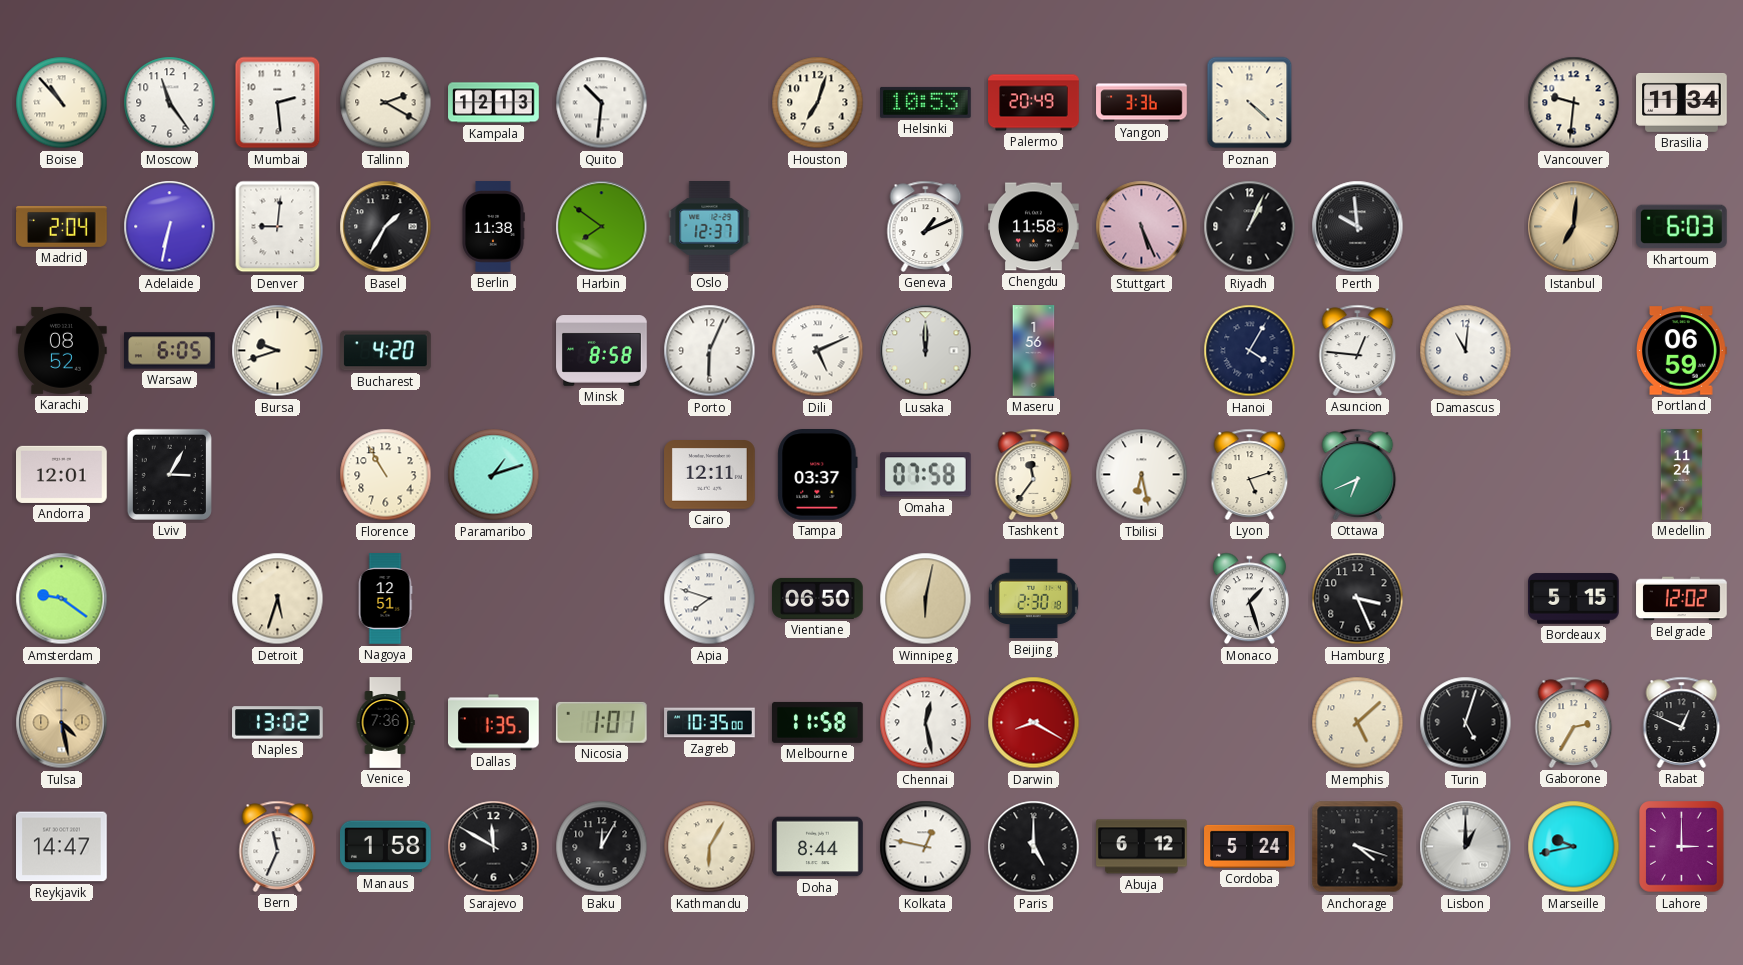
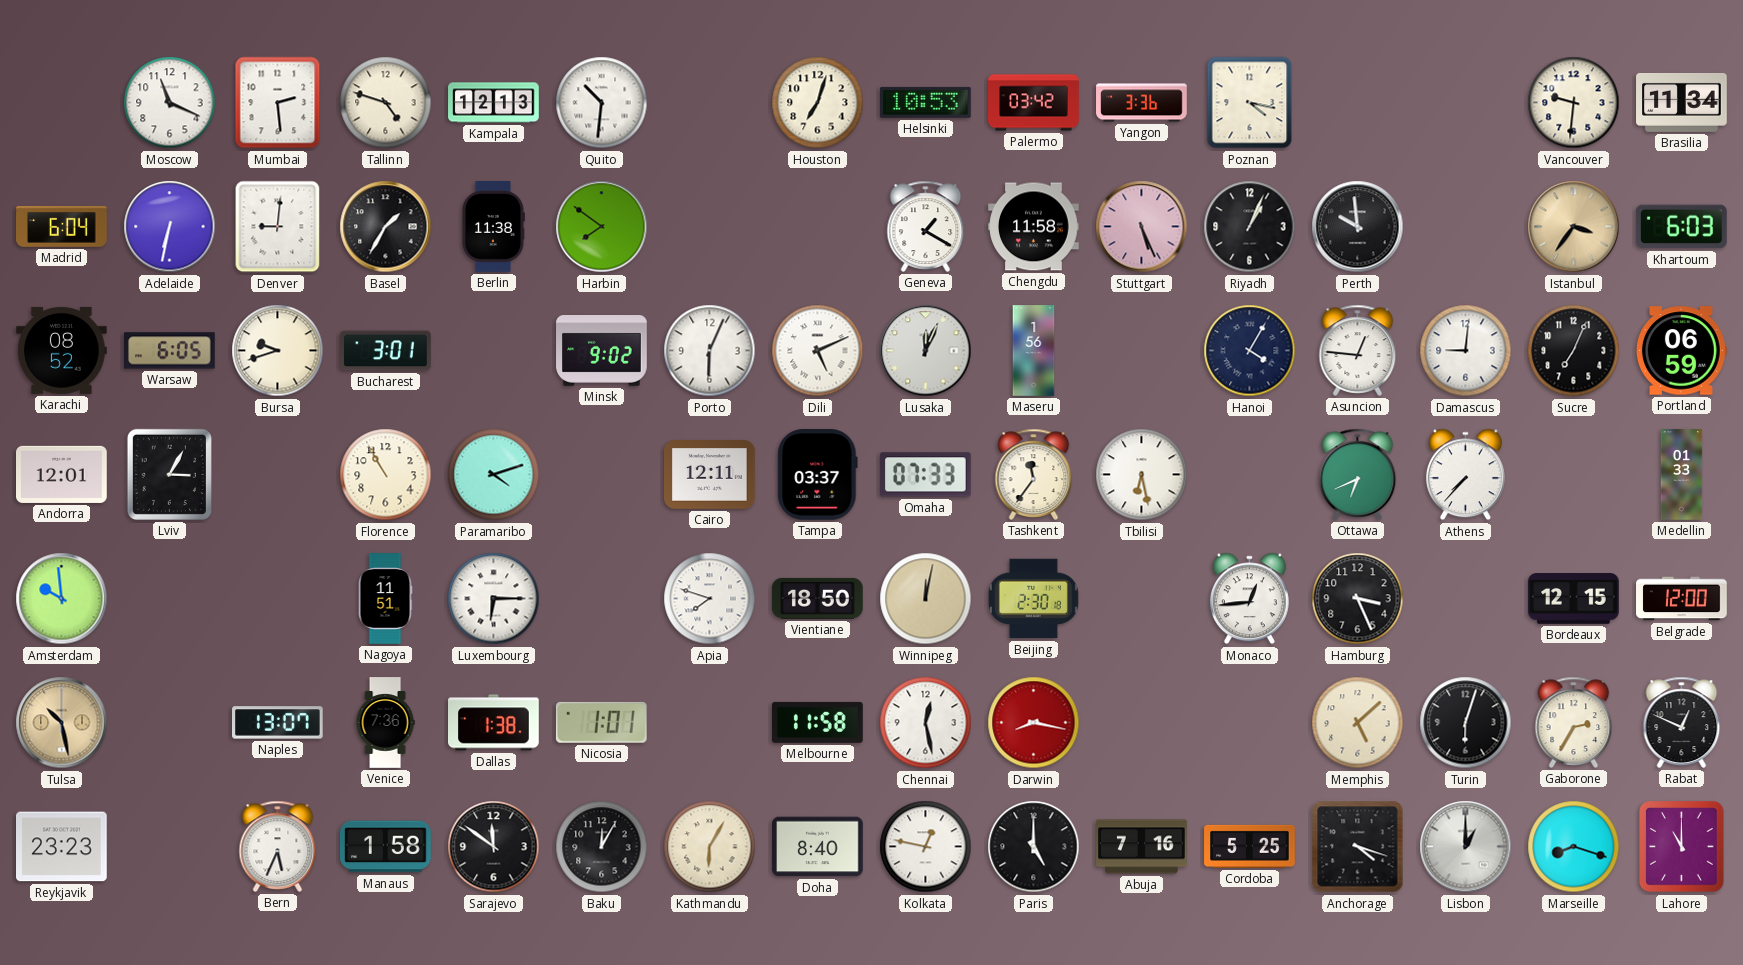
Boise: 10:53 -> none
Moscow: 11:24 -> 11:19
Tallinn: 2:20 -> 4:48
Palermo: 20:49 -> 03:42
Poznan: 4:22 -> 4:17
Madrid: 2:04 -> 6:04
Oslo: 12:37 -> none
Geneva: 1:11 -> 1:20
Istanbul: 7:01 -> 3:36
Bucharest: 4:20 -> 3:01
Minsk: 8:58 -> 9:02
Lusaka: 12:00 -> 12:04
Damascus: 11:01 -> 9:01
Sucre: none -> 7:04
Paramaribo: 1:12 -> 4:12
Omaha: 07:58 -> 07:33
Lyon: 5:12 -> none
Athens: none -> 7:37
Medellin: 11:24 -> 01:33
Amsterdam: 9:21 -> 9:59
Detroit: 5:33 -> none
Nagoya: 12:51 -> 11:51
Luxembourg: none -> 6:15
Vientiane: 06:50 -> 18:50
Winnipeg: 6:02 -> 12:02
Monaco: 1:27 -> 12:44
Bordeaux: 5:15 -> 12:15
Belgrade: 12:02 -> 12:00
Tulsa: 4:28 -> 10:28
Naples: 13:02 -> 13:07
Dallas: 1:35 -> 1:38
Zagreb: 10:35 -> none
Darwin: 8:20 -> 8:17
Turin: 5:03 -> 6:03
Reykjavik: 14:47 -> 23:23
Bern: 11:34 -> 5:34
Sarajevo: 11:50 -> 11:51
Doha: 8:44 -> 8:40
Abuja: 6:12 -> 7:16
Cordoba: 5:24 -> 5:25
Marseille: 9:43 -> 8:18
Lahore: 3:00 -> 11:00
